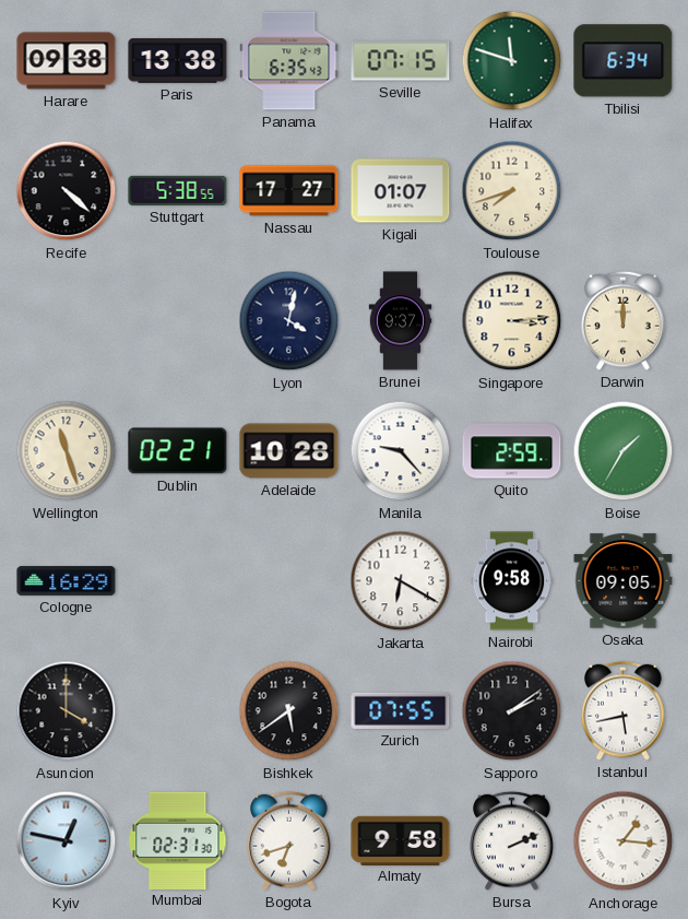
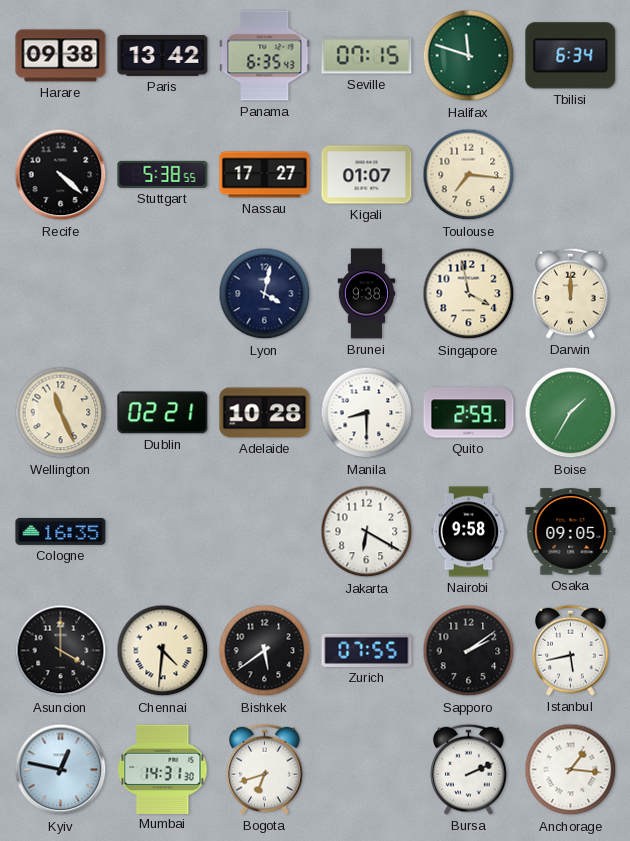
Paris: 13:38 -> 13:42
Toulouse: 7:42 -> 7:16
Brunei: 9:37 -> 9:38
Singapore: 3:14 -> 3:58
Wellington: 11:27 -> 11:26
Manila: 9:23 -> 8:30
Cologne: 16:29 -> 16:35
Chennai: none -> 4:31
Mumbai: 02:31 -> 14:31
Almaty: 9:58 -> none
